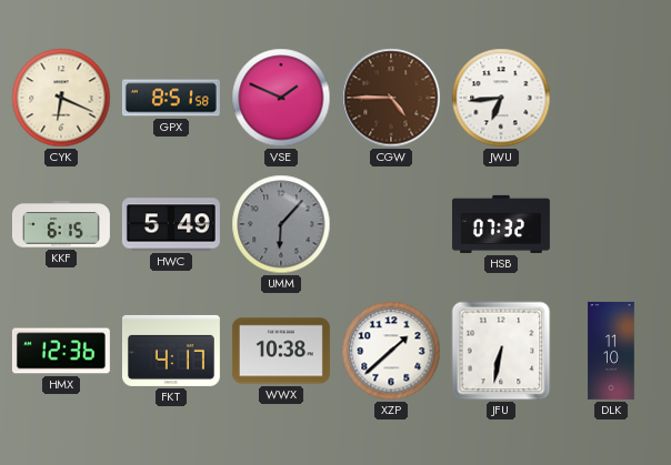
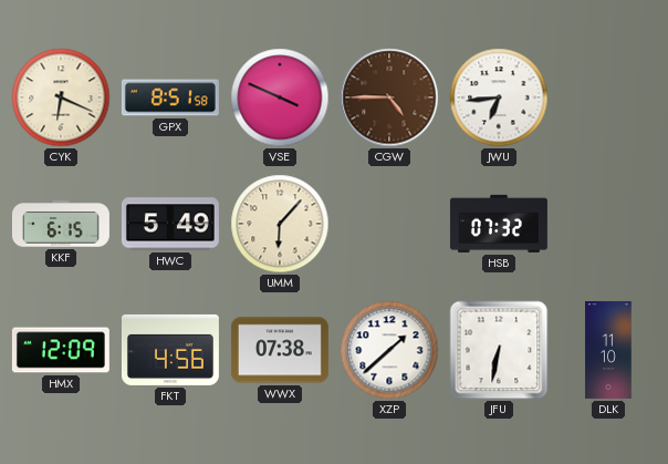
VSE: 1:49 -> 3:49
UMM dial: grey -> cream
HMX: 12:36 -> 12:09
FKT: 4:17 -> 4:56
WWX: 10:38 -> 07:38
